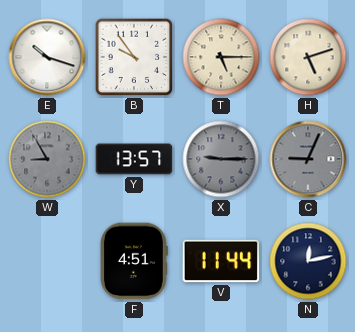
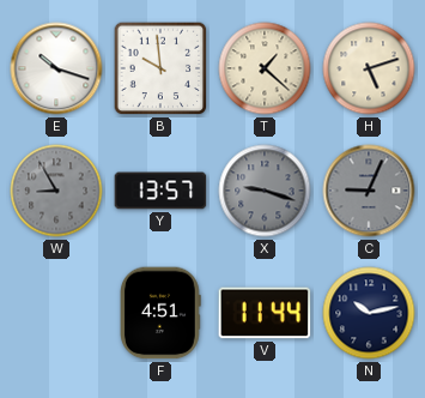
B: 9:54 -> 9:59
T: 5:15 -> 1:22
X: 9:15 -> 9:18
N: 12:13 -> 10:13
